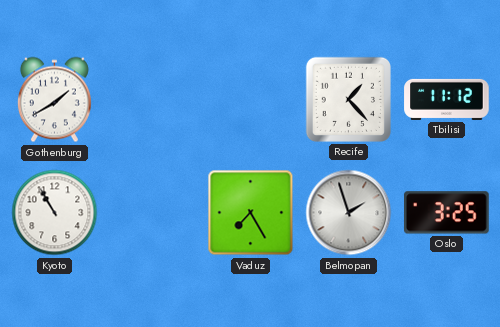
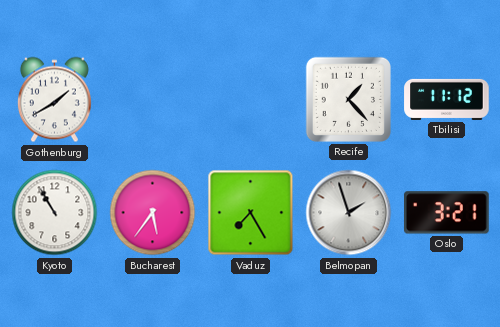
Bucharest: none -> 5:36
Oslo: 3:25 -> 3:21
